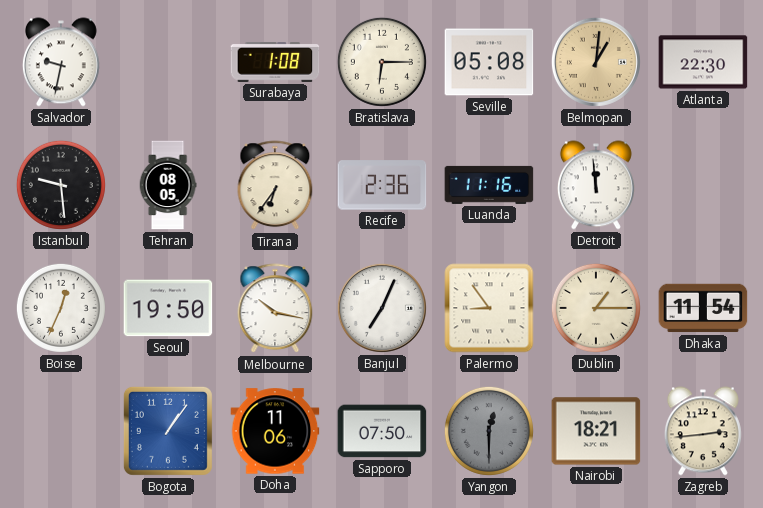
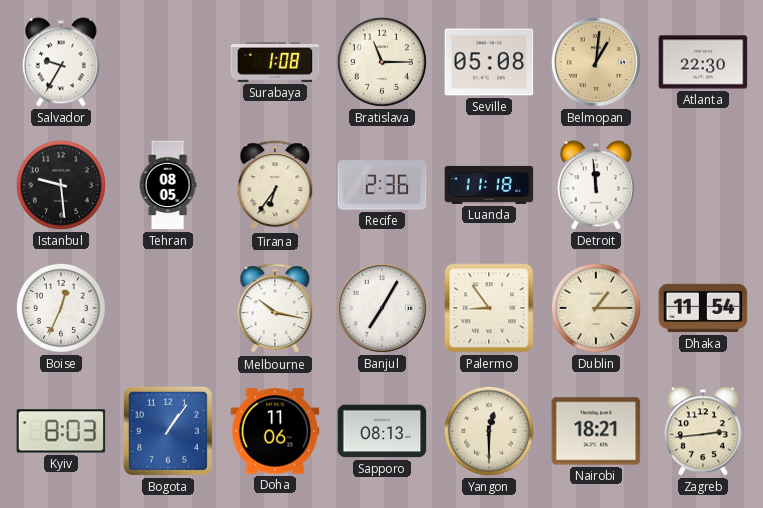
Salvador: 9:32 -> 9:35
Bratislava: 6:15 -> 11:15
Luanda: 11:16 -> 11:18
Seoul: 19:50 -> none
Banjul: 7:04 -> 7:05
Kyiv: none -> 8:03
Sapporo: 07:50 -> 08:13
Yangon dial: grey -> cream
